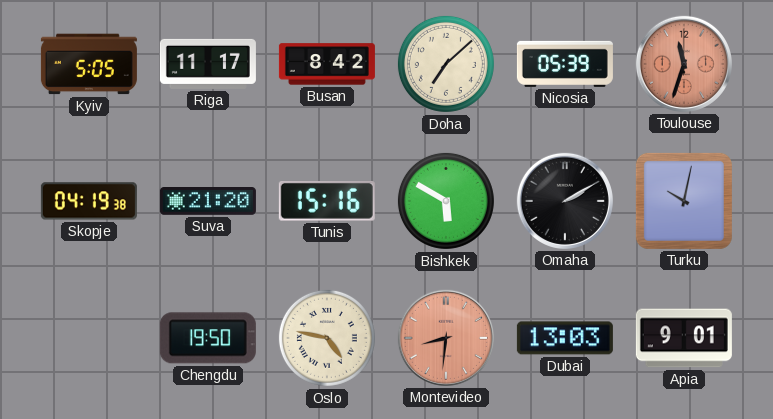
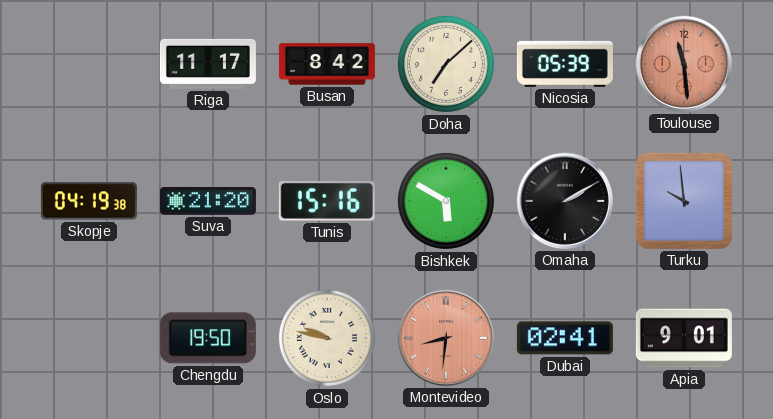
Kyiv: 5:05 -> none
Toulouse: 11:33 -> 11:29
Turku: 10:02 -> 9:59
Oslo: 4:47 -> 9:47
Dubai: 13:03 -> 02:41
